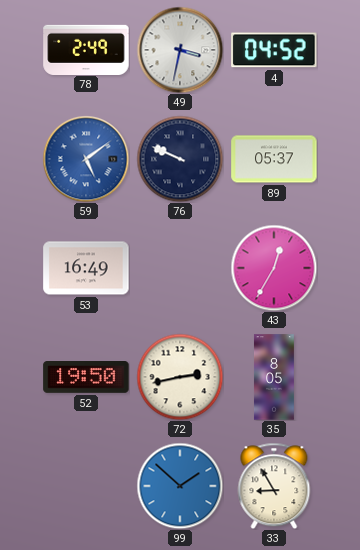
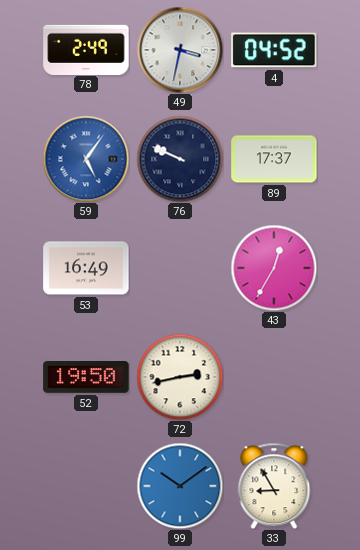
59: 5:09 -> 5:06
89: 05:37 -> 17:37
35: 8:05 -> none
99: 1:52 -> 10:09
